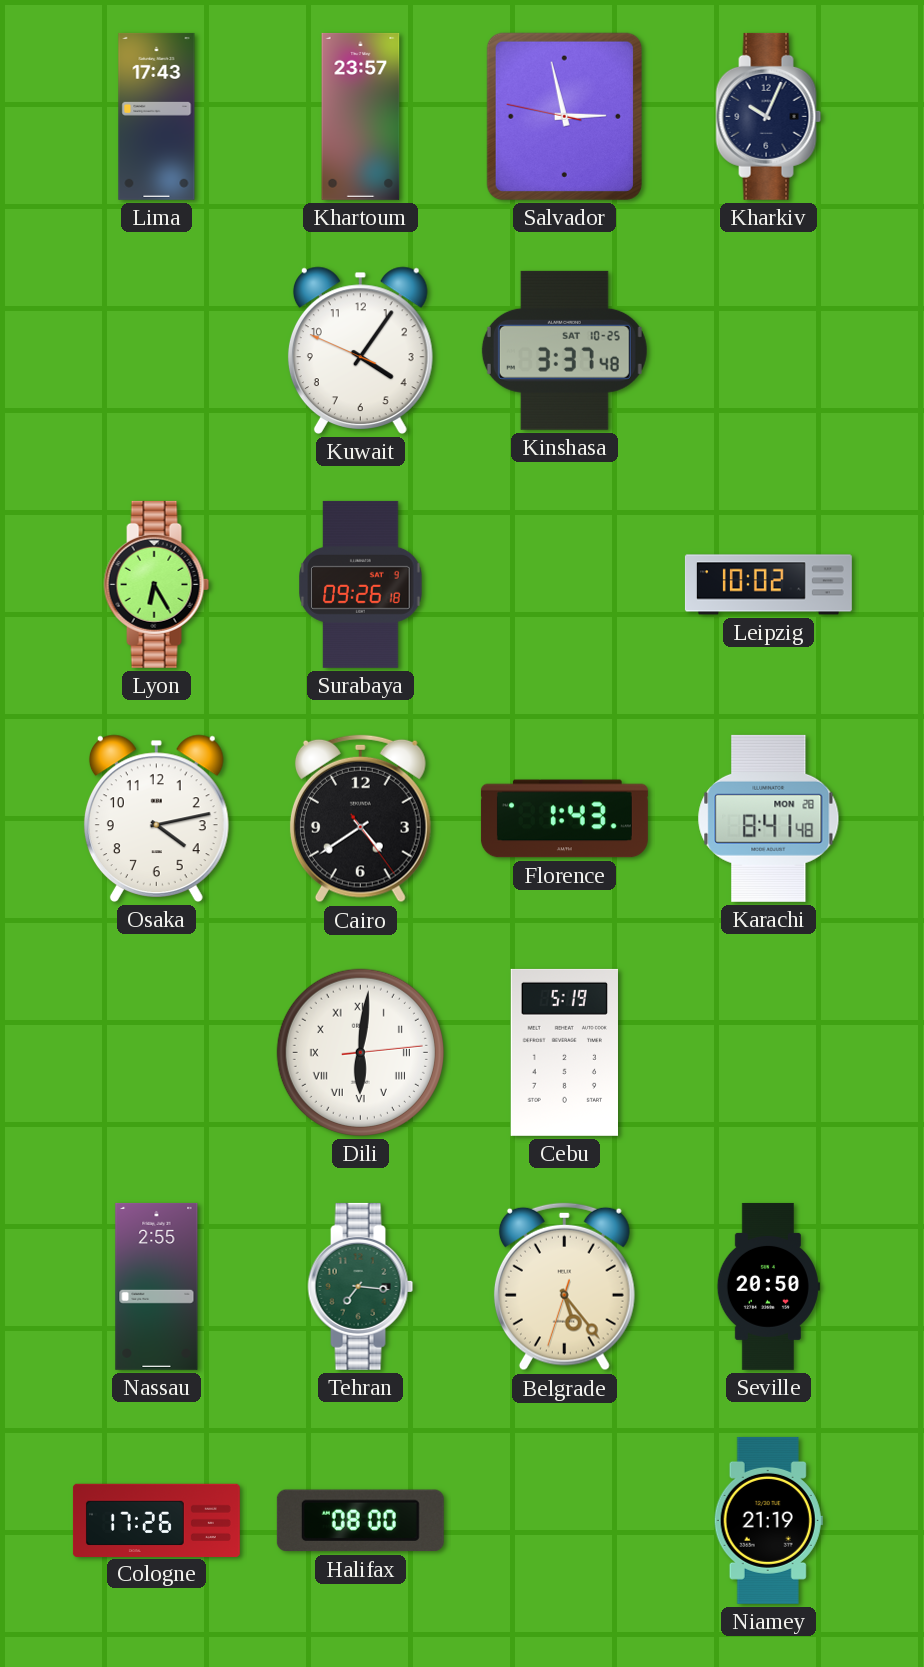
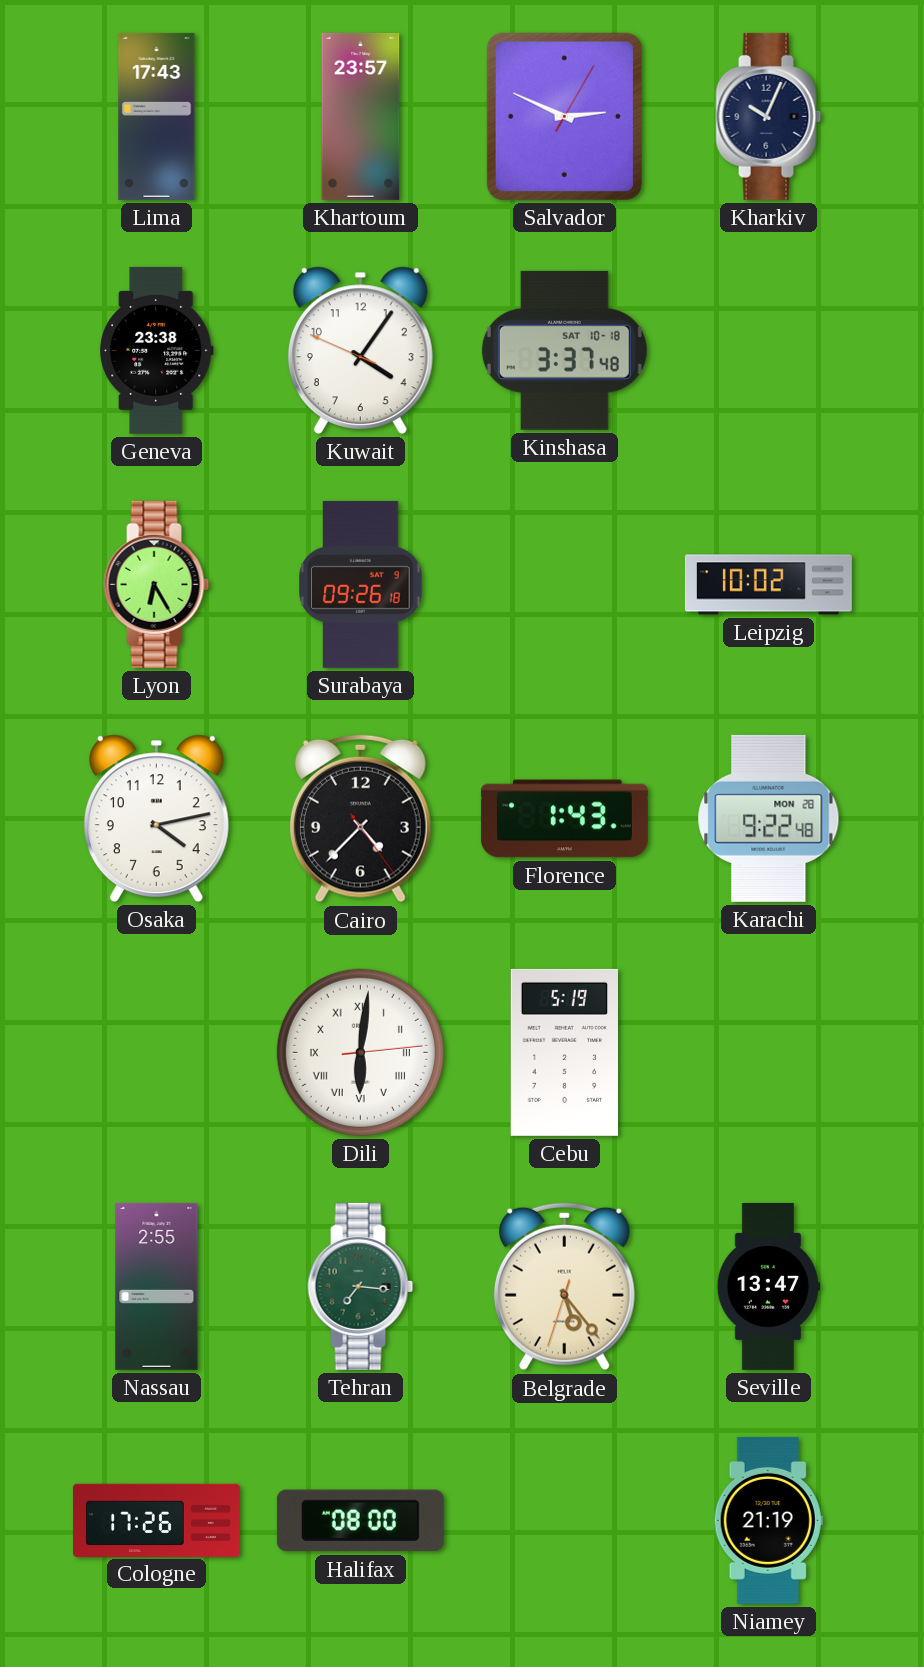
Salvador: 2:57 -> 2:49
Geneva: none -> 23:38
Kinshasa date: SAT 10-25 -> SAT 10-18
Cairo: 4:39 -> 4:37
Karachi: 8:41 -> 9:22
Seville: 20:50 -> 13:47
